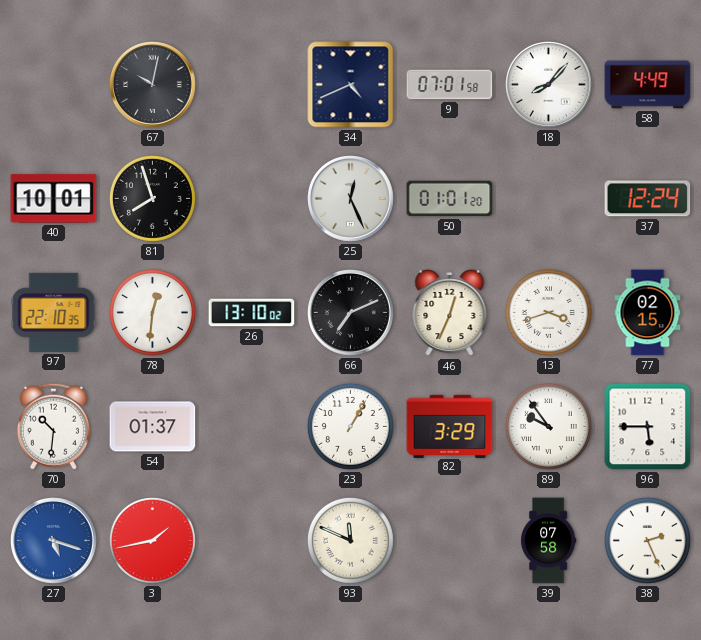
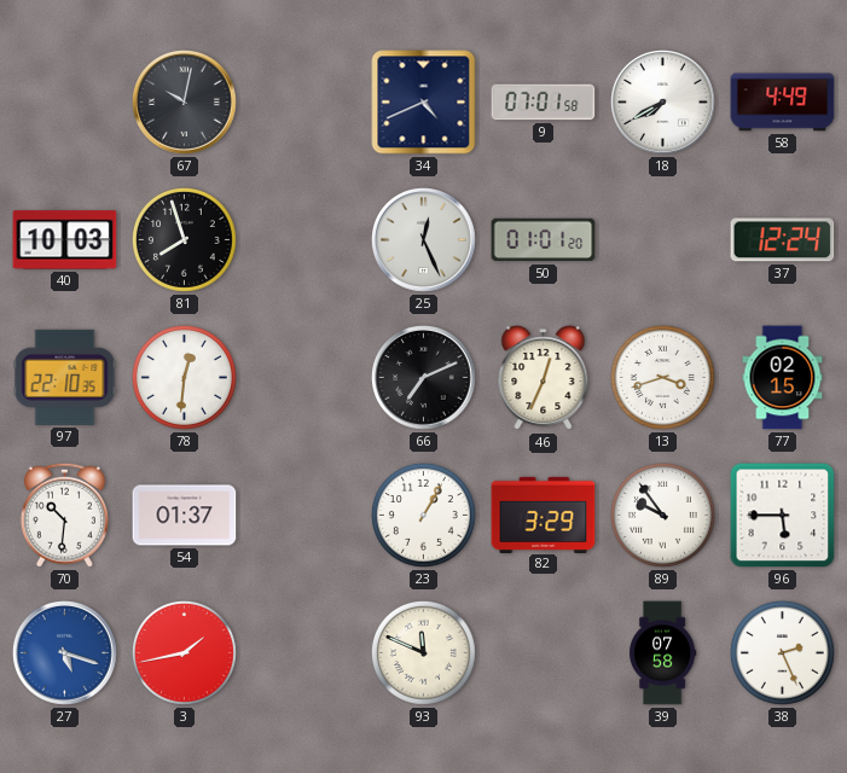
18: 8:07 -> 7:40
40: 10:01 -> 10:03
26: 13:10 -> none
